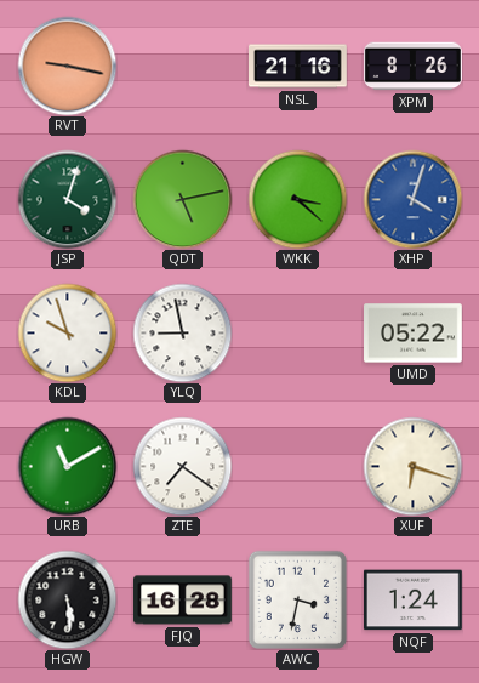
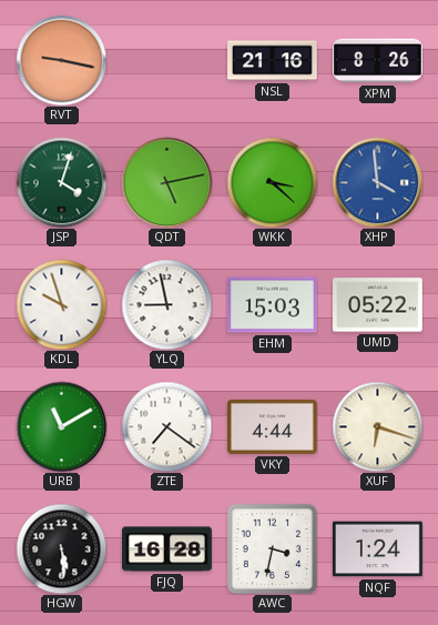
XHP: 4:03 -> 3:59
EHM: none -> 15:03
VKY: none -> 4:44
